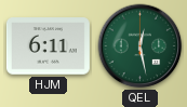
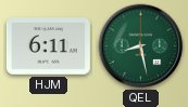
QEL: 12:28 -> 8:28
